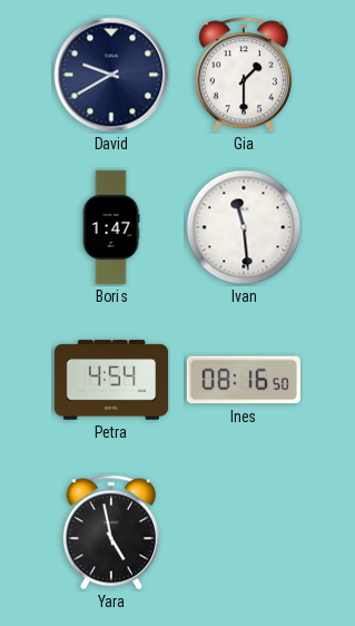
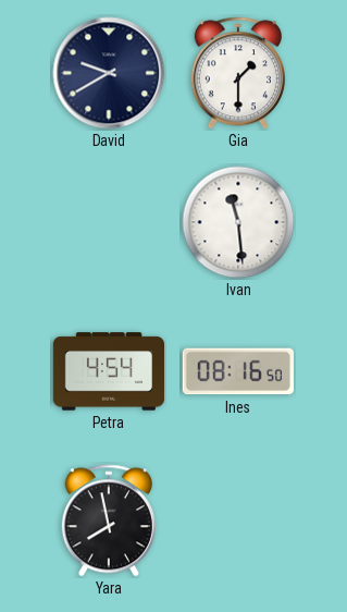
Boris: 1:47 -> none
Yara: 4:58 -> 7:58
